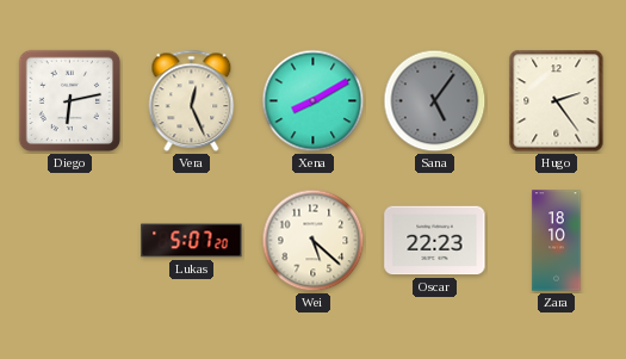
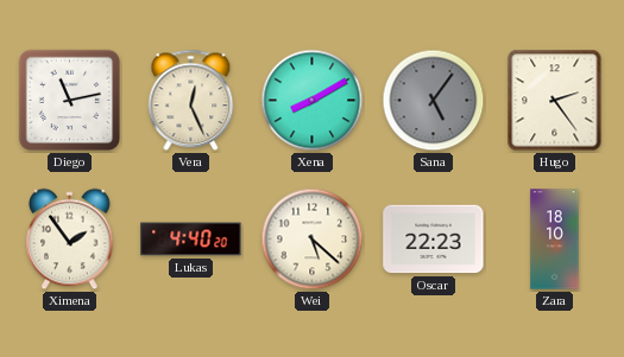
Diego: 6:13 -> 11:13
Ximena: none -> 1:54
Lukas: 5:07 -> 4:40
